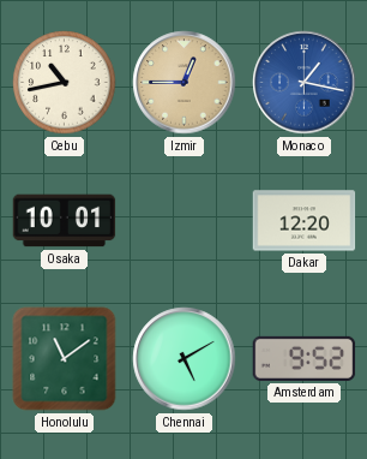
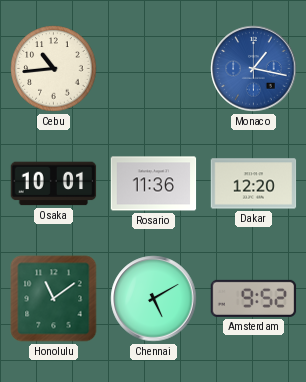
Cebu: 10:43 -> 10:44
Izmir: 12:45 -> none
Rosario: none -> 11:36
